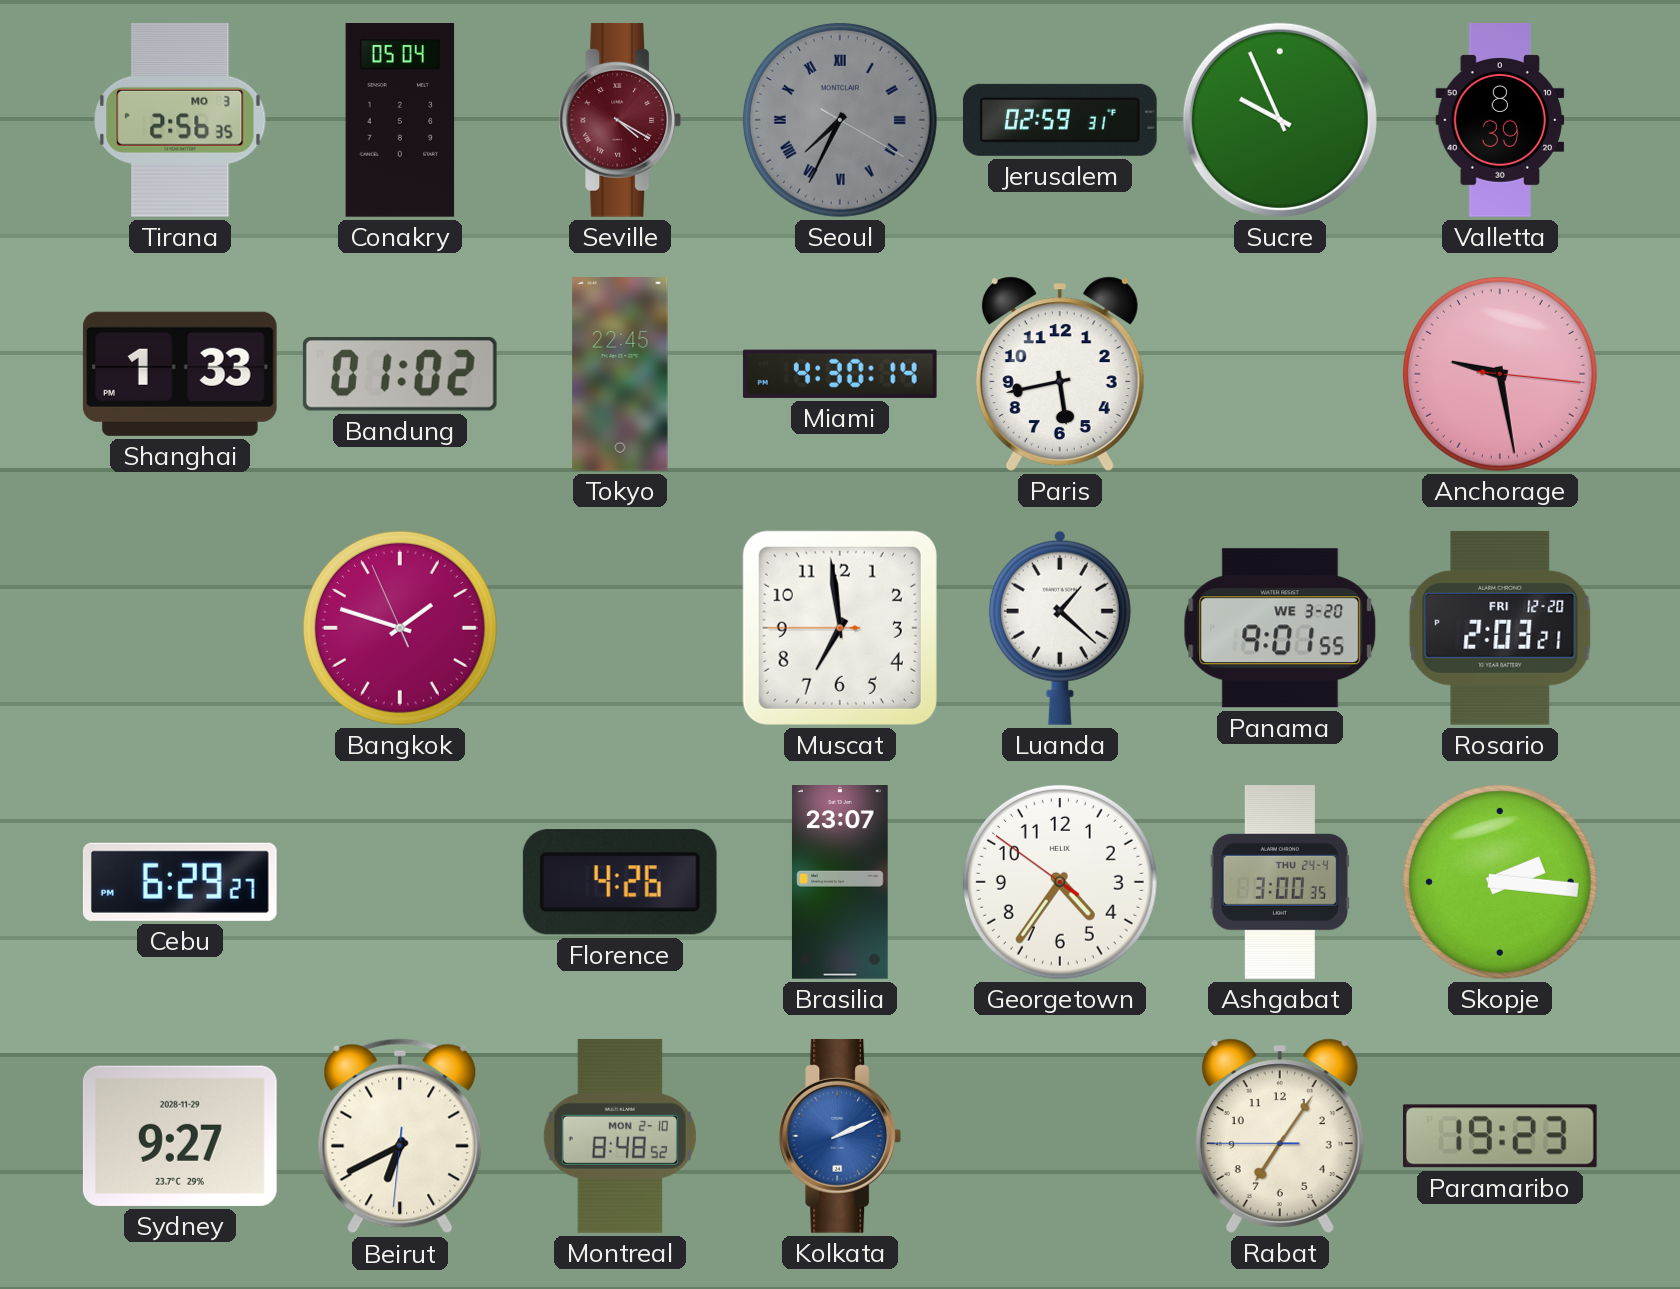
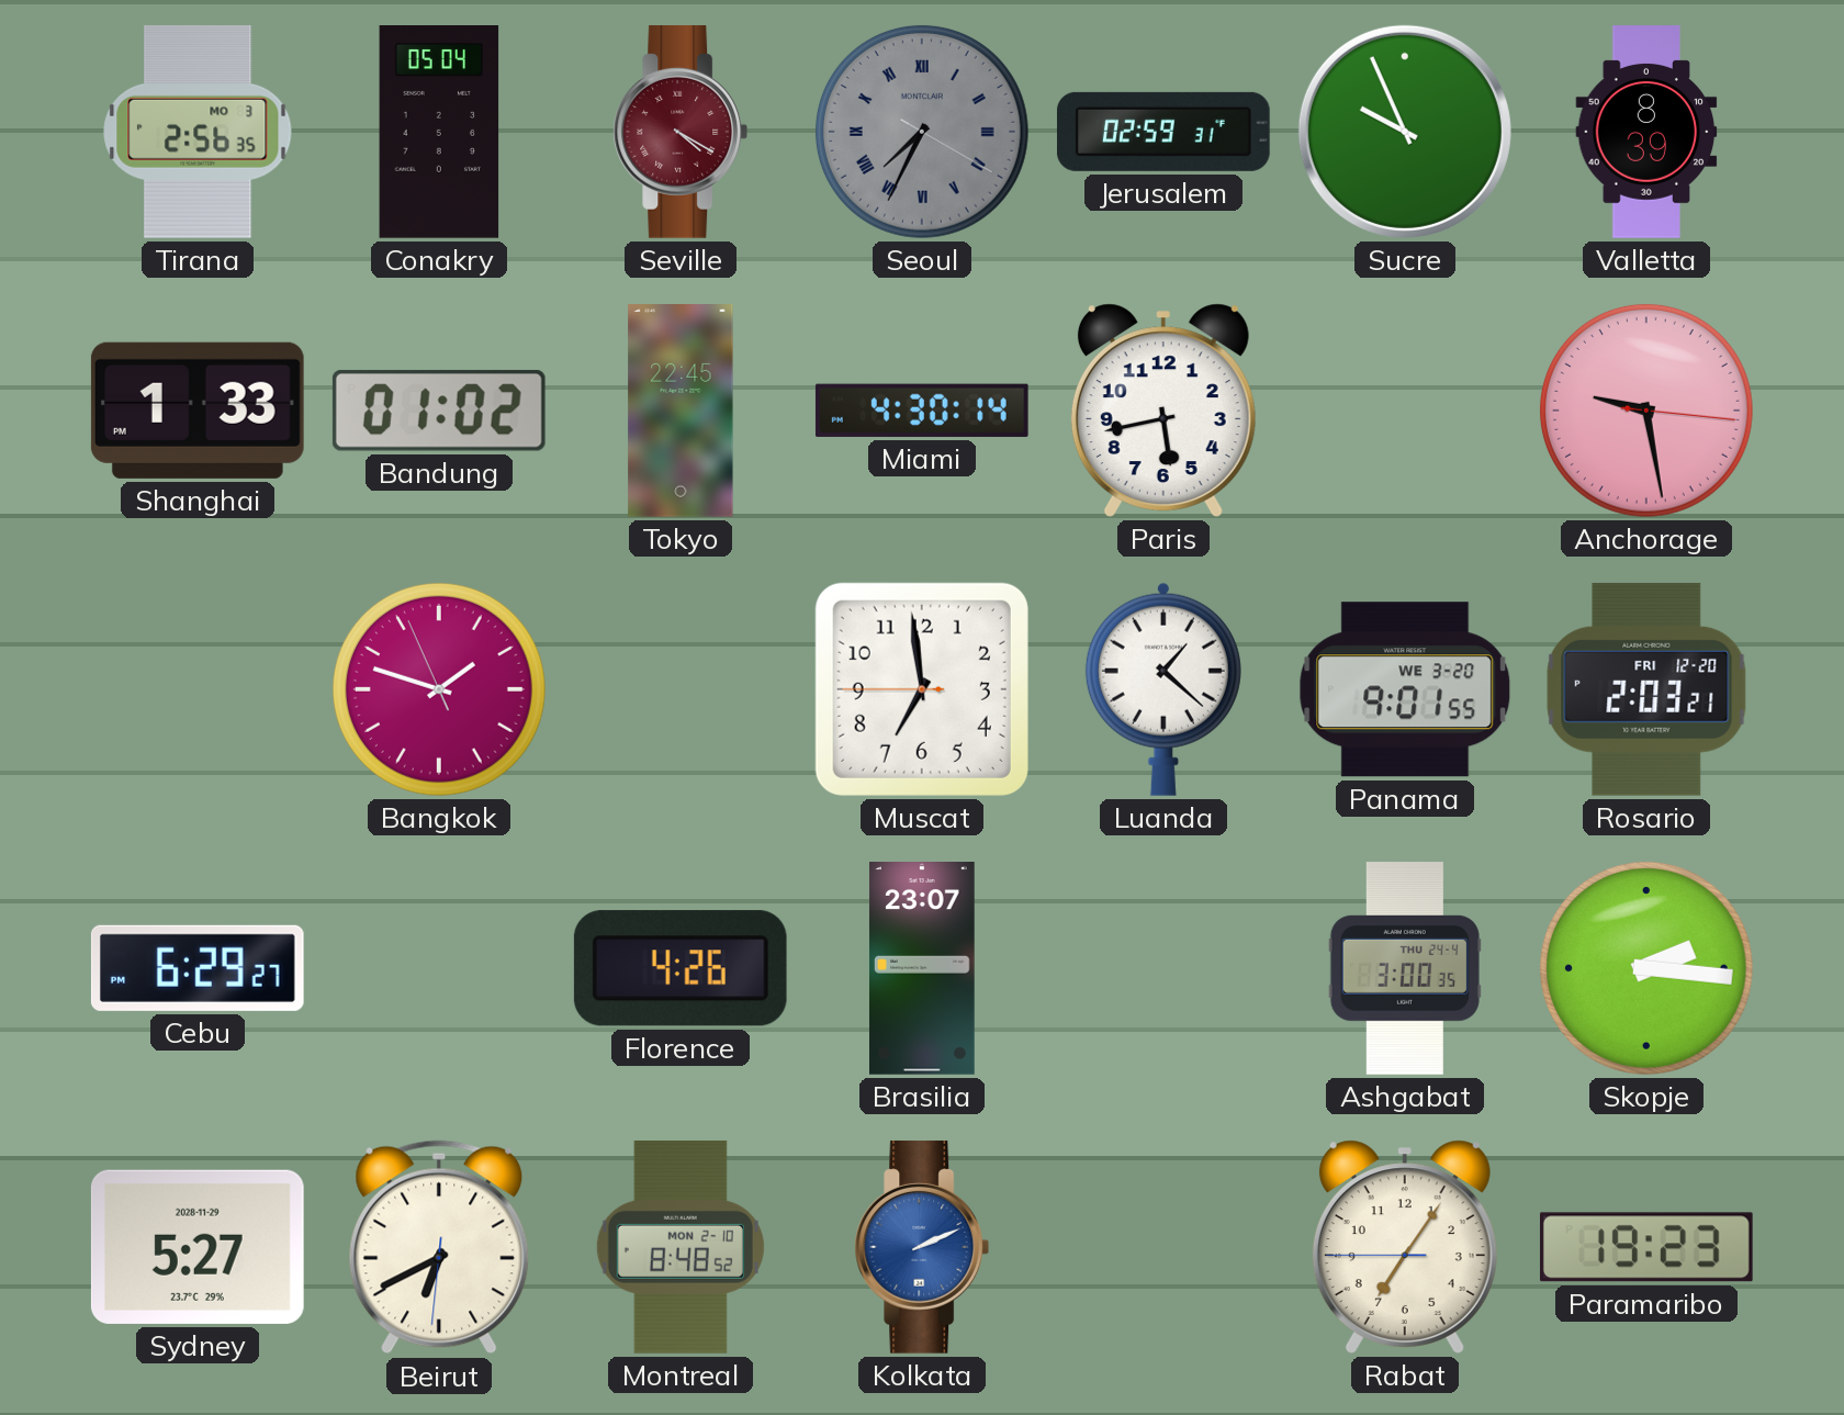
Georgetown: 4:35 -> none
Sydney: 9:27 -> 5:27
